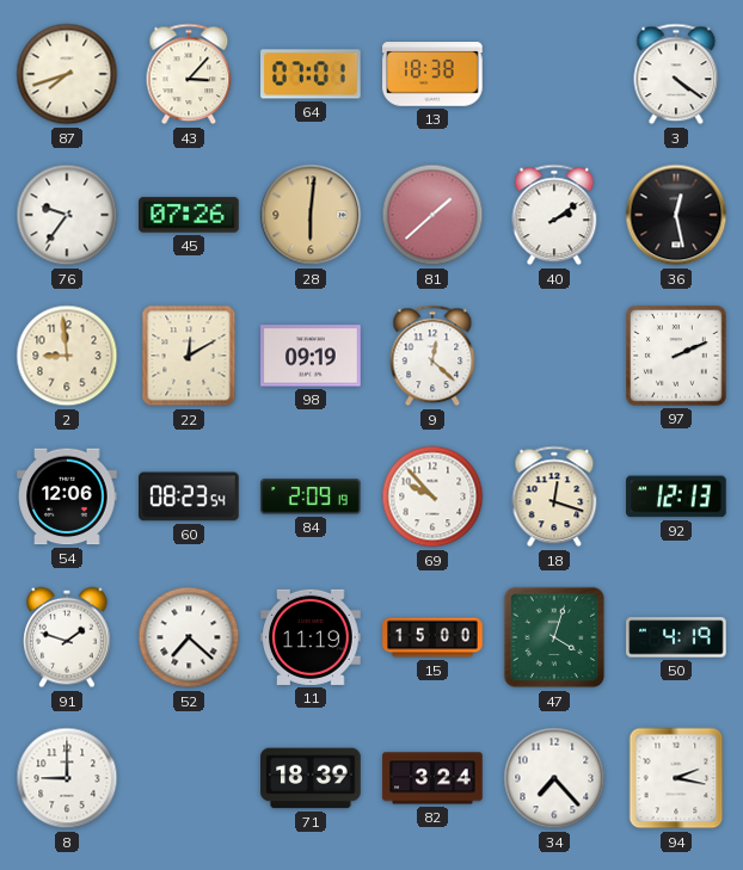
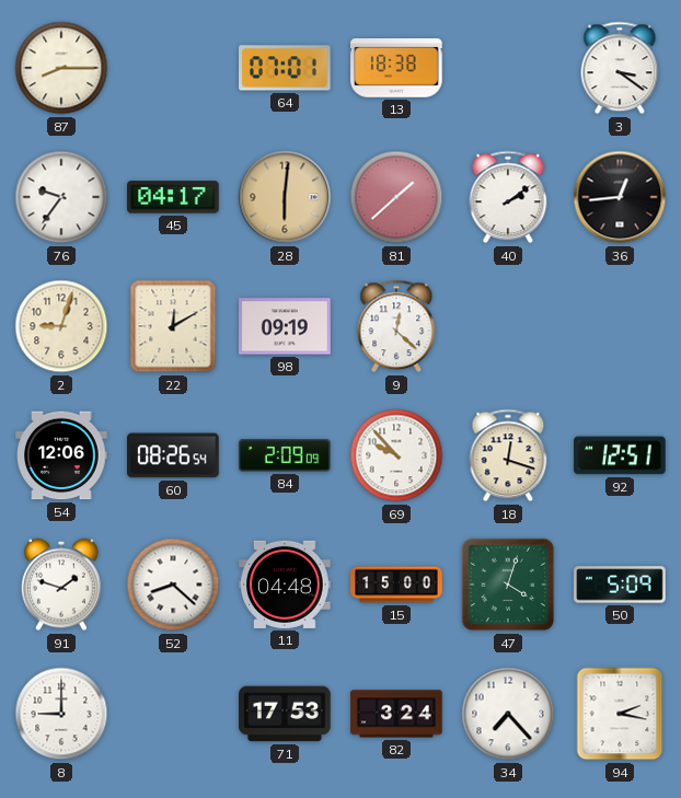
87: 7:42 -> 8:15
43: 3:07 -> none
3: 4:21 -> 3:21
45: 07:26 -> 04:17
36: 12:28 -> 12:44
2: 8:59 -> 9:03
97: 2:11 -> none
60: 08:23 -> 08:26
84: 2:09:19 -> 2:09:09
92: 12:13 -> 12:51
52: 7:22 -> 8:22
11: 11:19 -> 04:48
50: 4:19 -> 5:09
71: 18:39 -> 17:53
